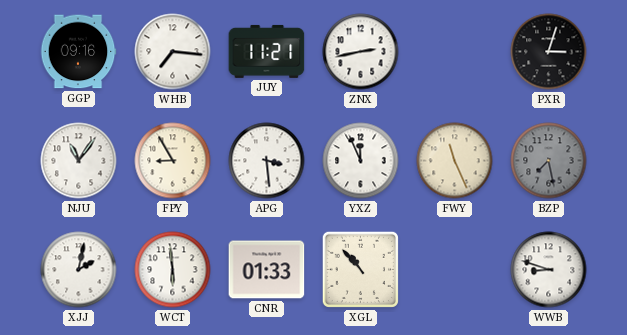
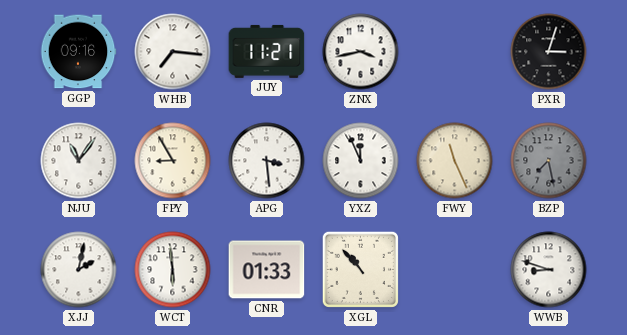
ZNX: 2:43 -> 3:43
